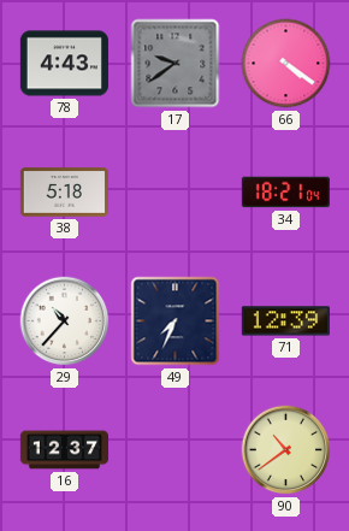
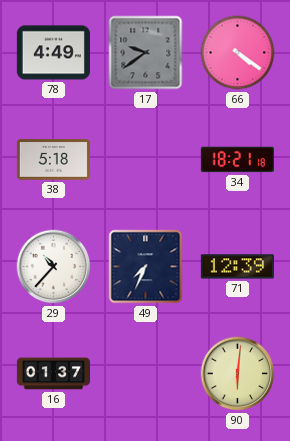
78: 4:43 -> 4:49
34: 18:21:04 -> 18:21:18
16: 12:37 -> 01:37
90: 10:39 -> 6:01
